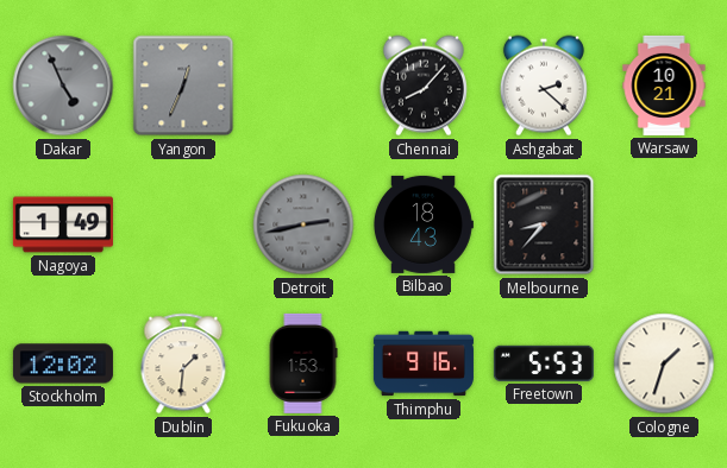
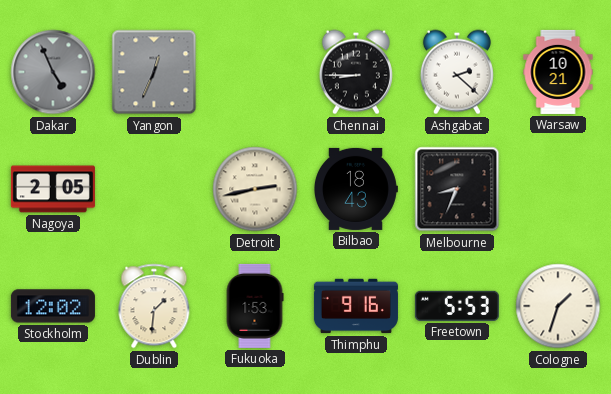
Chennai: 8:07 -> 8:45
Nagoya: 1:49 -> 2:05
Detroit dial: grey -> cream
Melbourne: 8:37 -> 8:34
